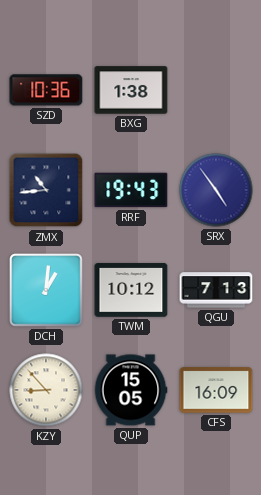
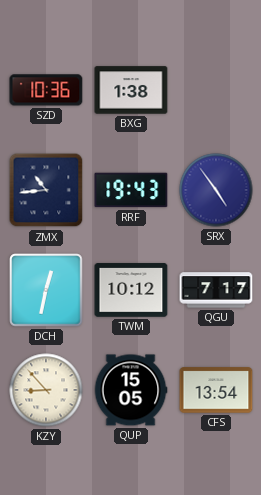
DCH: 1:01 -> 12:32
QGU: 7:13 -> 7:17
CFS: 16:09 -> 13:54
